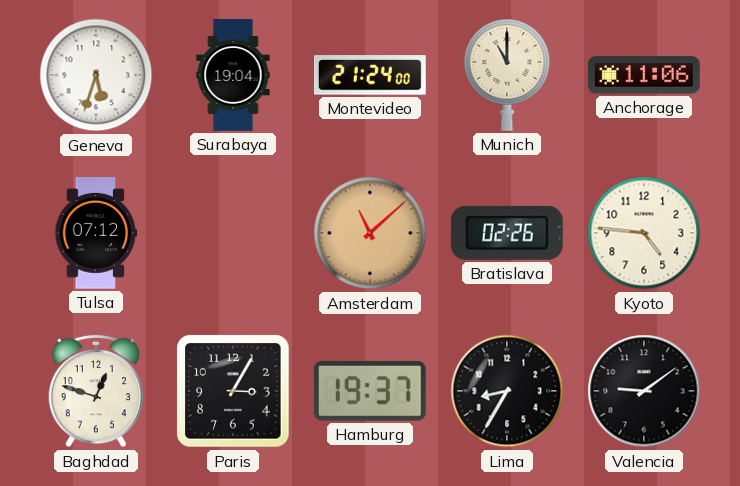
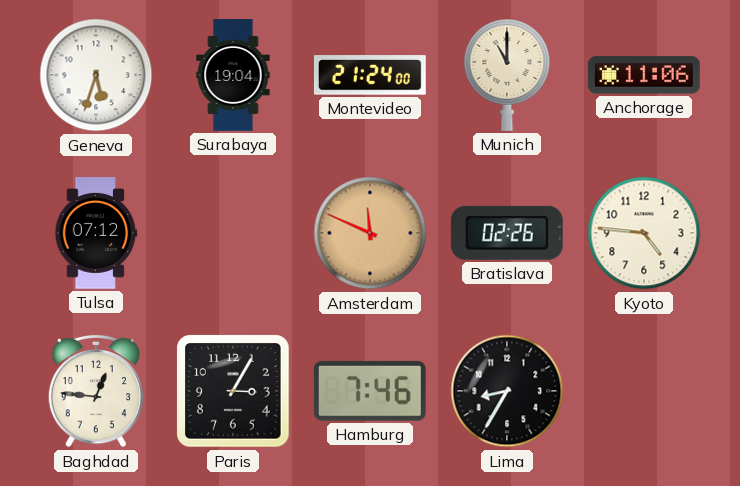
Amsterdam: 11:08 -> 11:49
Baghdad: 12:48 -> 12:46
Hamburg: 19:37 -> 7:46
Valencia: 9:09 -> none
